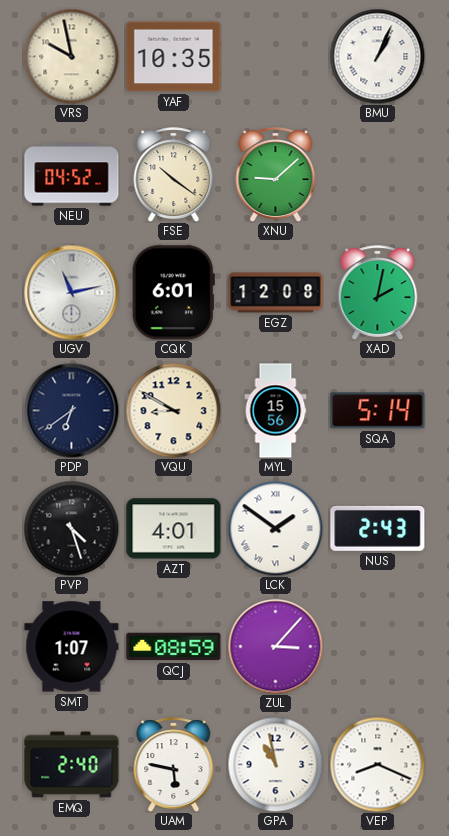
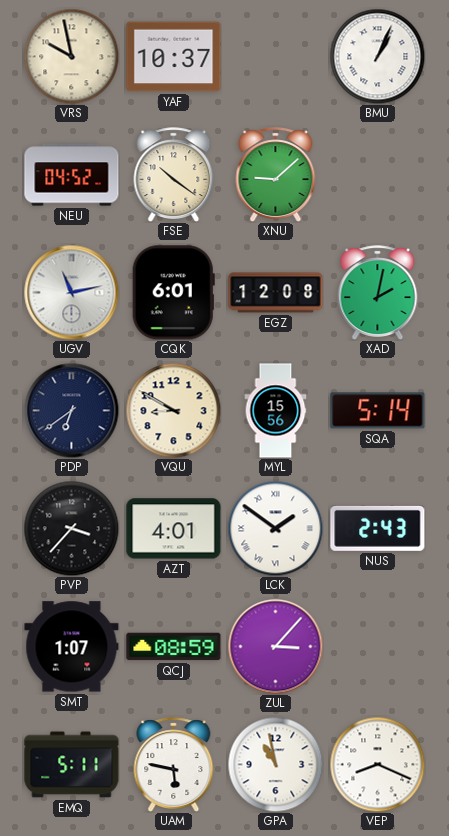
YAF: 10:35 -> 10:37
PVP: 4:27 -> 3:37
EMQ: 2:40 -> 5:11
